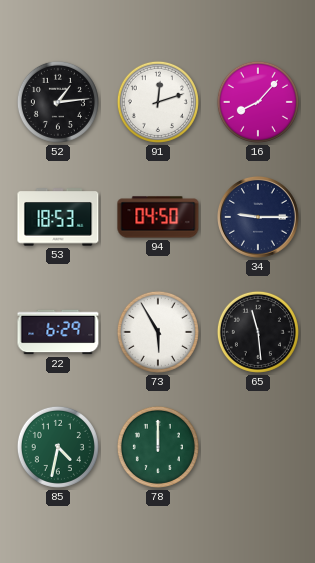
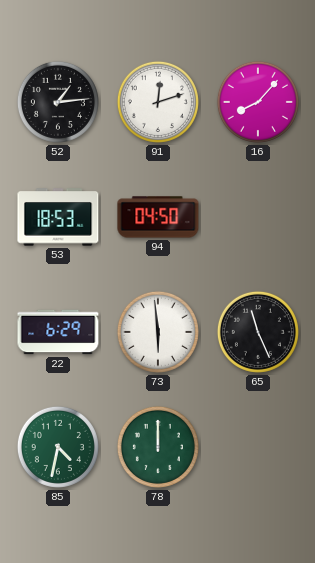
34: 9:15 -> none
73: 5:55 -> 5:59
65: 11:29 -> 11:26
